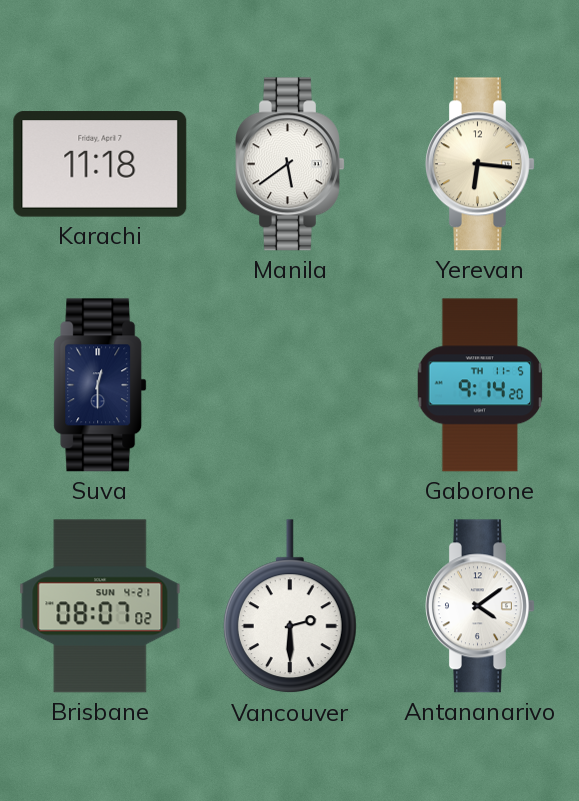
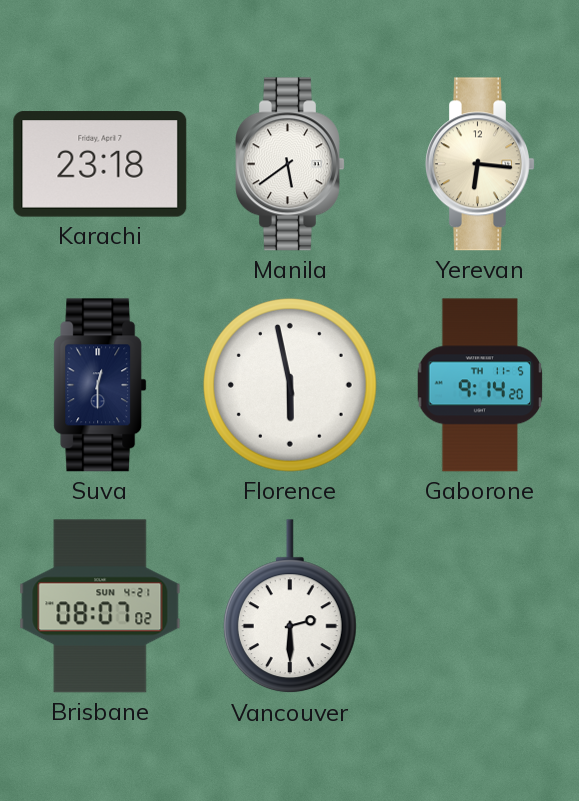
Karachi: 11:18 -> 23:18
Florence: none -> 5:58
Antananarivo: 4:09 -> none
